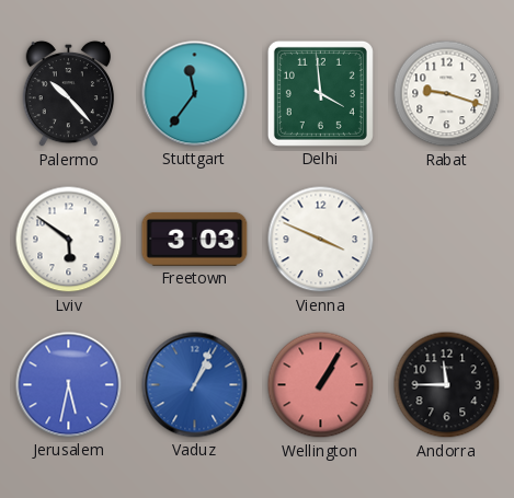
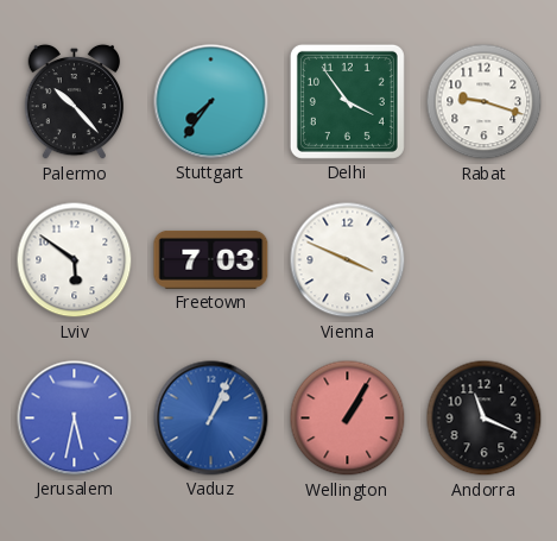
Stuttgart: 11:36 -> 7:36
Delhi: 3:59 -> 3:54
Freetown: 3:03 -> 7:03
Andorra: 11:45 -> 11:19
